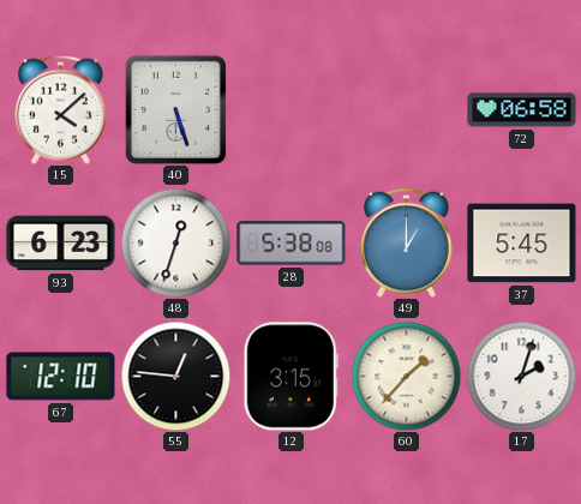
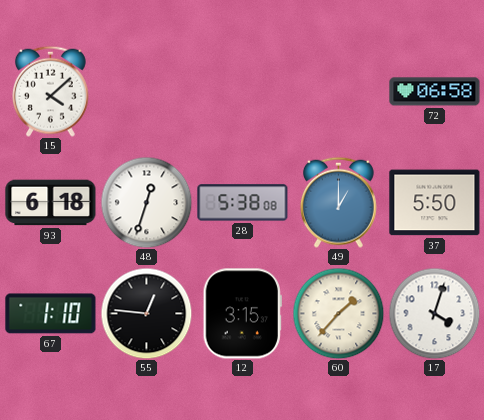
40: 5:27 -> none
93: 6:23 -> 6:18
37: 5:45 -> 5:50
67: 12:10 -> 1:10
17: 2:03 -> 4:03
